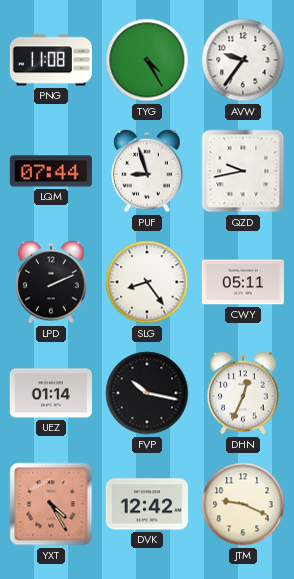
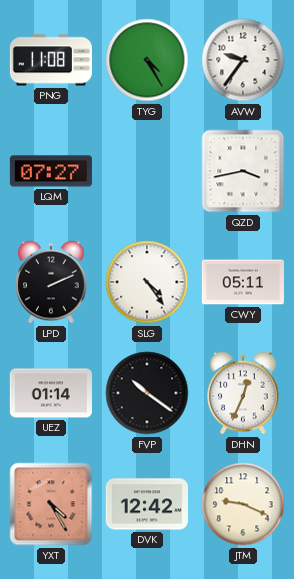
LQM: 07:44 -> 07:27
PUF: 8:57 -> none
QZD: 9:43 -> 3:43
SLG: 8:24 -> 4:24
FVP: 10:17 -> 10:21
